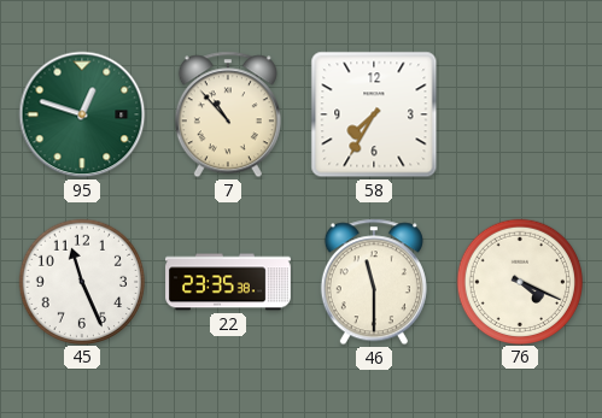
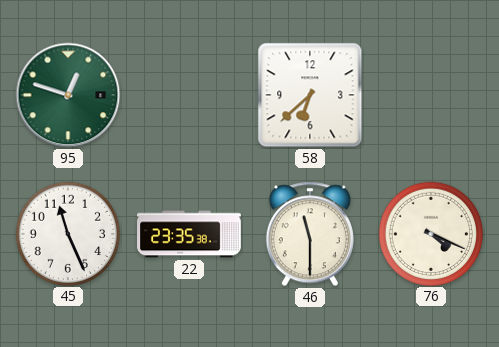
7: 10:53 -> none
58: 7:35 -> 6:38
